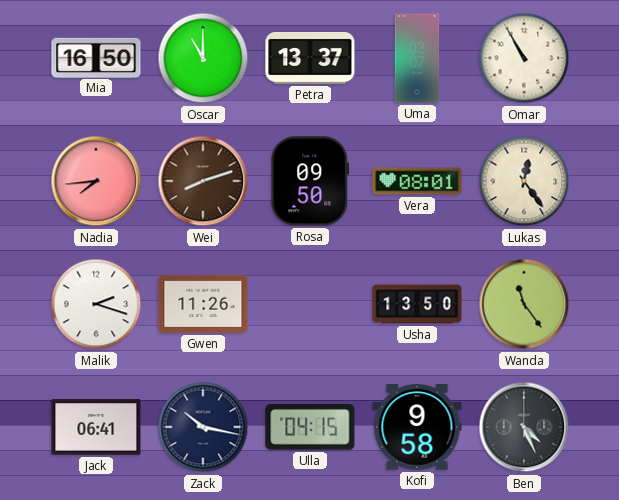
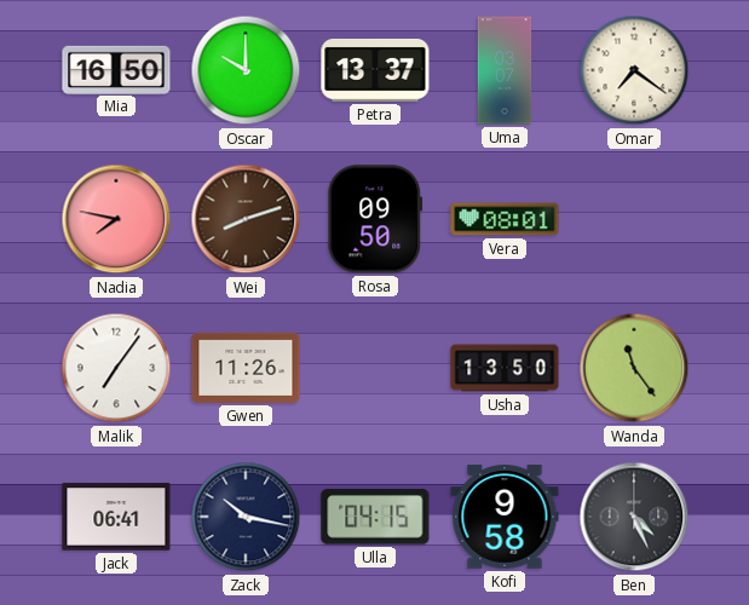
Oscar: 11:00 -> 10:00
Omar: 10:55 -> 7:21
Nadia: 7:44 -> 7:47
Lukas: 12:24 -> none
Malik: 2:18 -> 7:06
